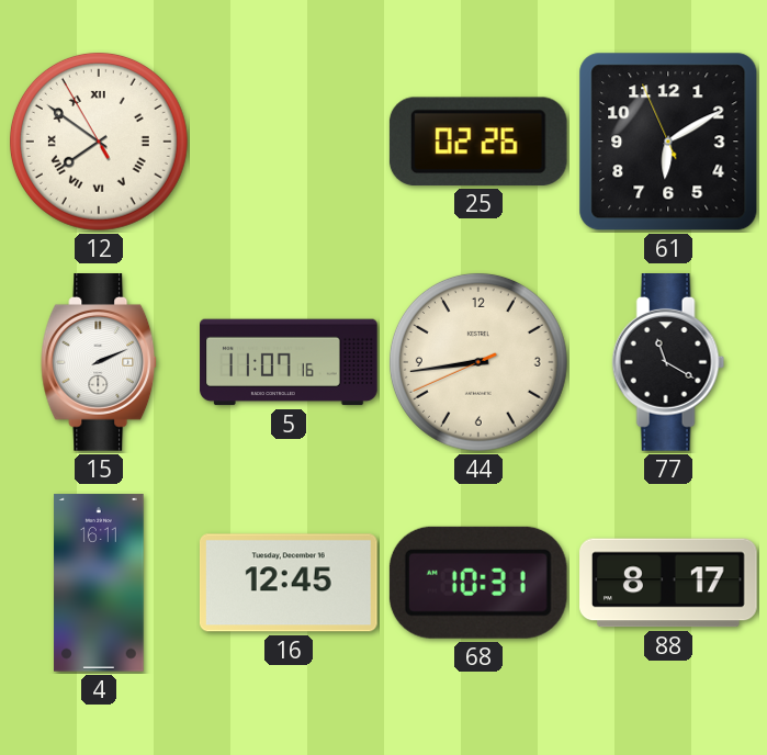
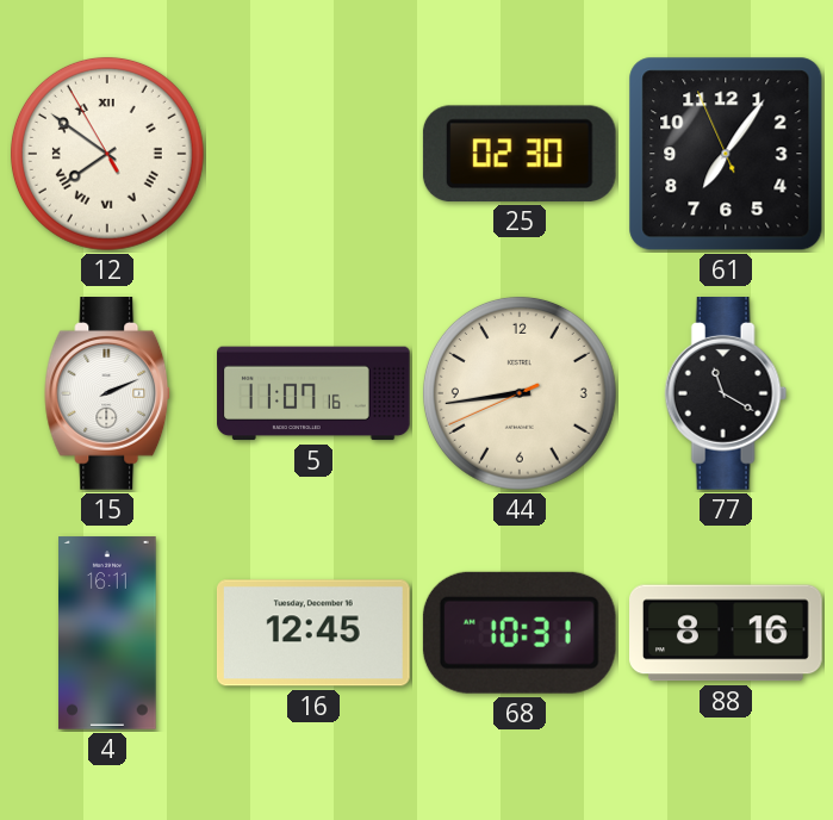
25: 02:26 -> 02:30
61: 6:09 -> 7:05
88: 8:17 -> 8:16
